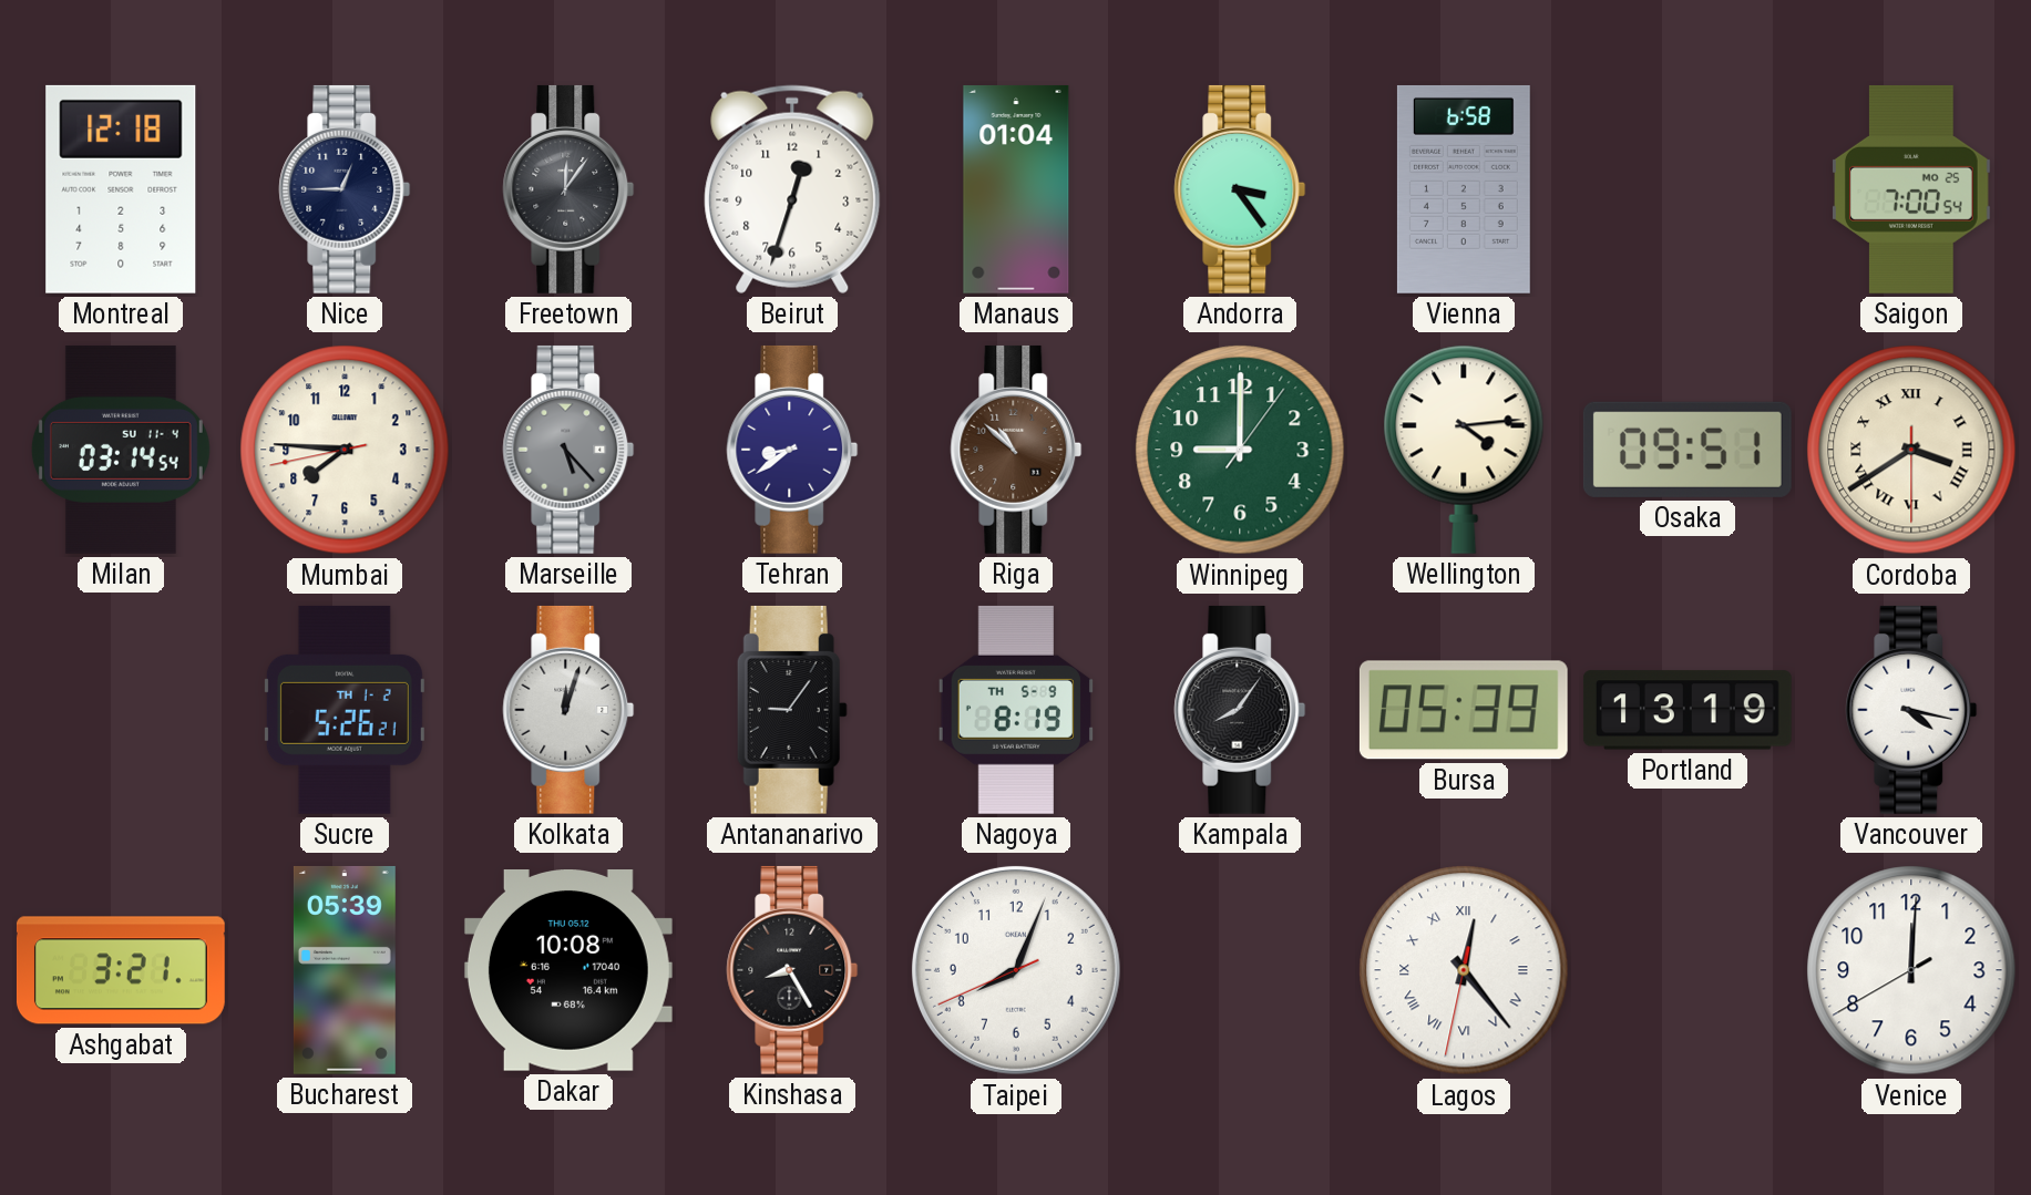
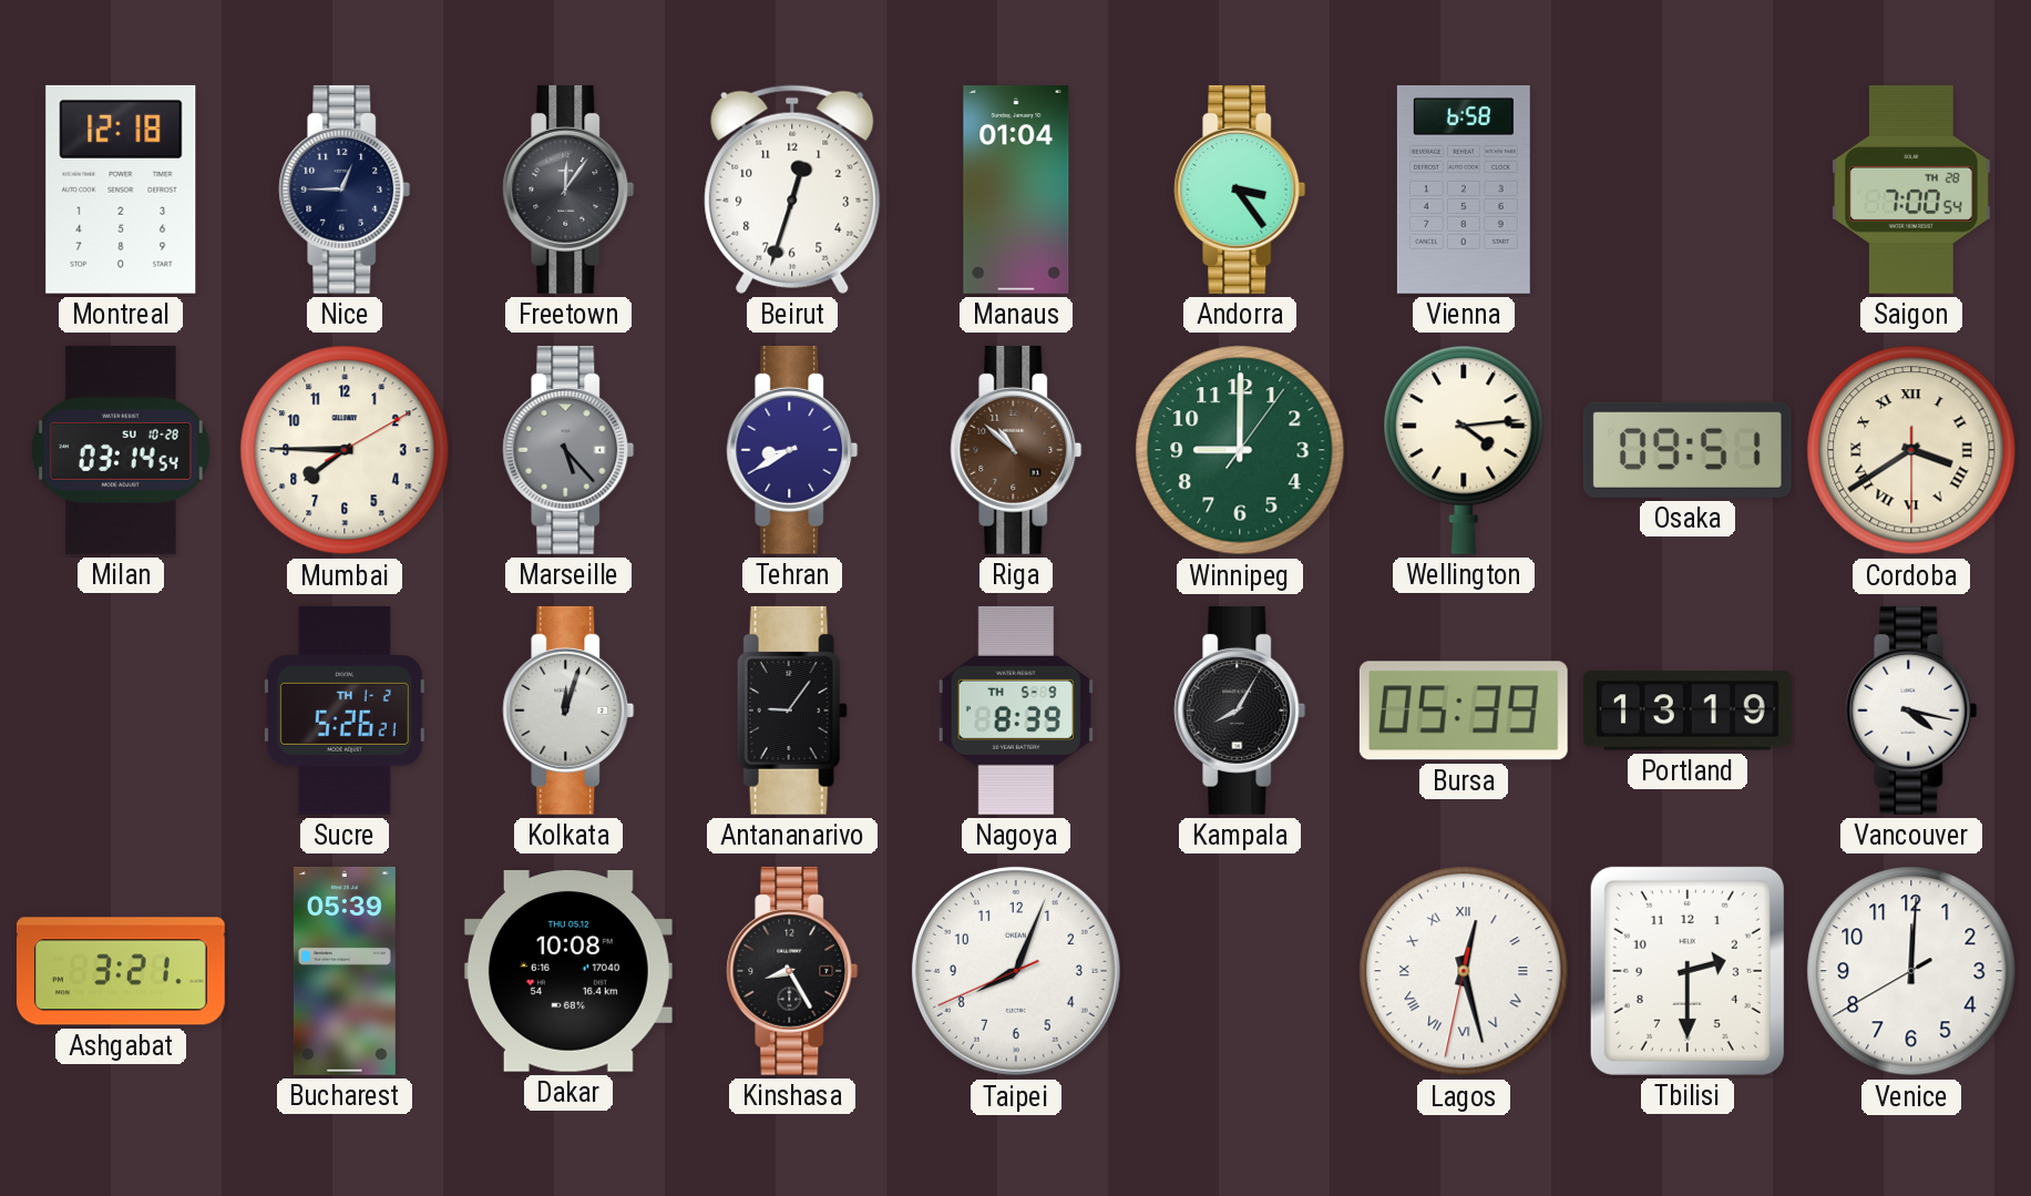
Saigon date: MO 25 -> TH 28
Milan date: SU 11-4 -> SU 10-28
Mumbai: 7:45:43 -> 7:45:10
Tehran: 8:39 -> 8:40
Nagoya: 8:19 -> 8:39
Kampala: 8:06 -> 8:05
Lagos: 12:23 -> 12:27
Tbilisi: none -> 2:30
